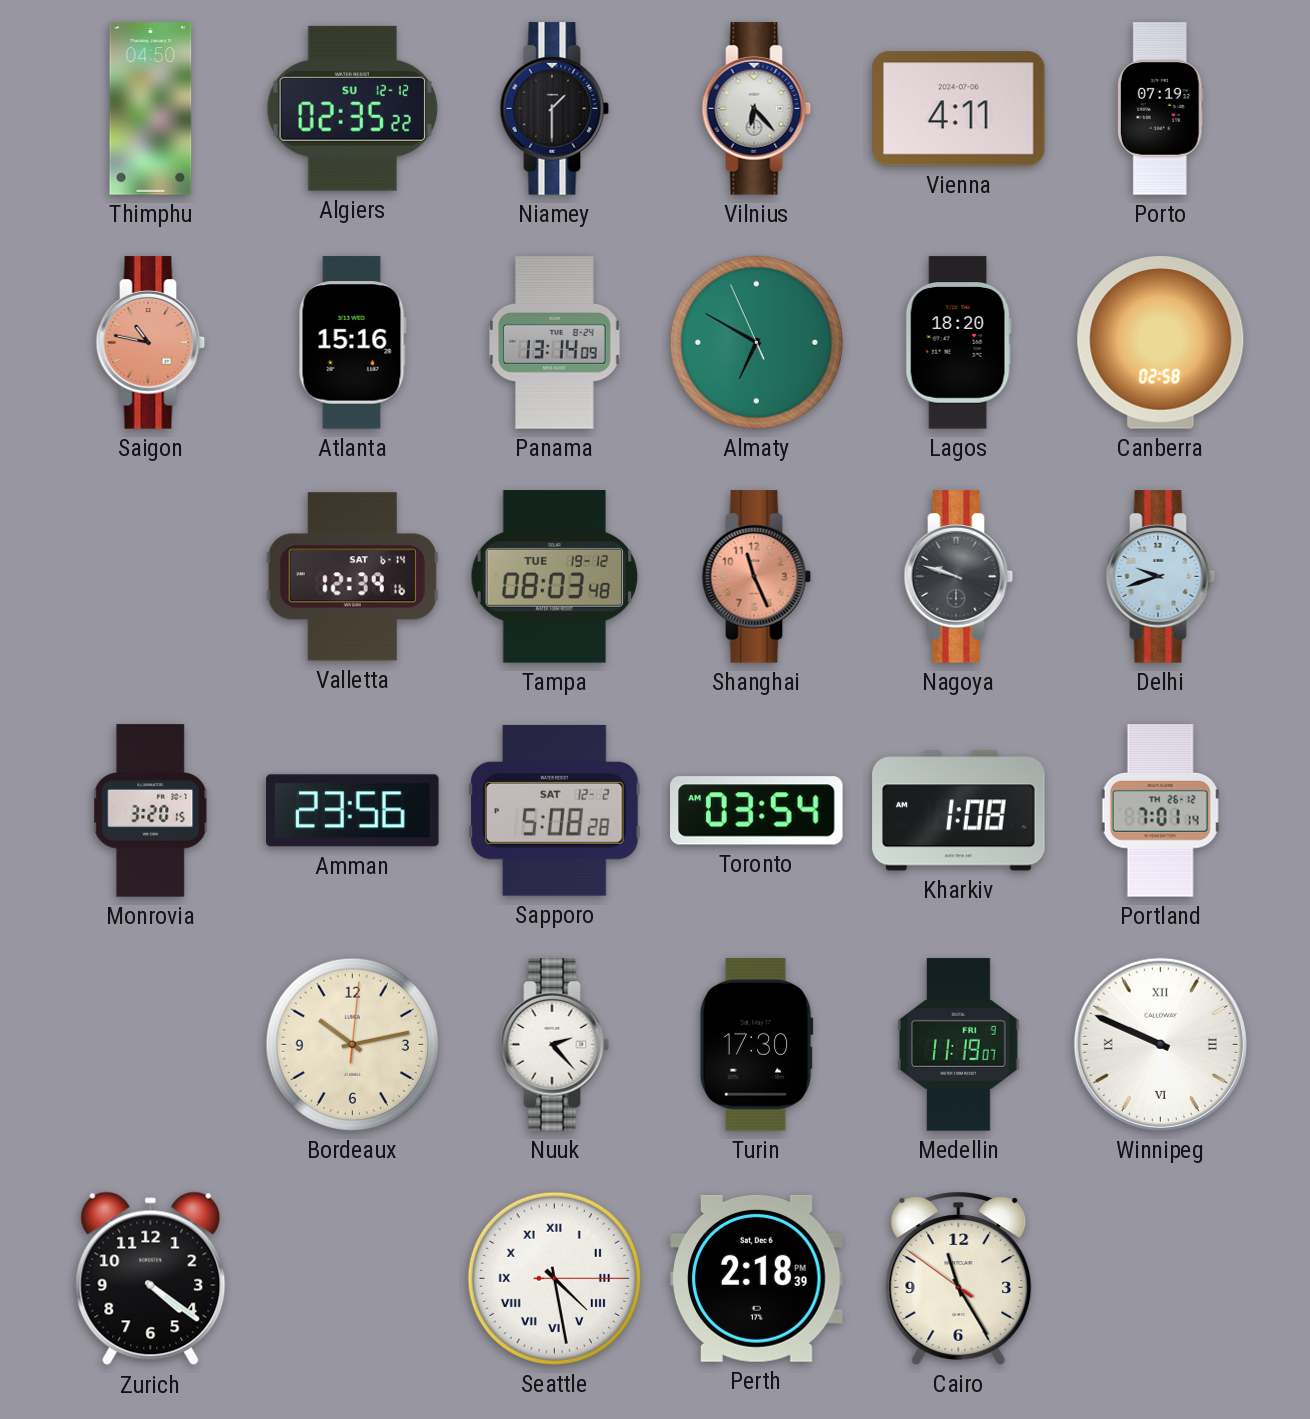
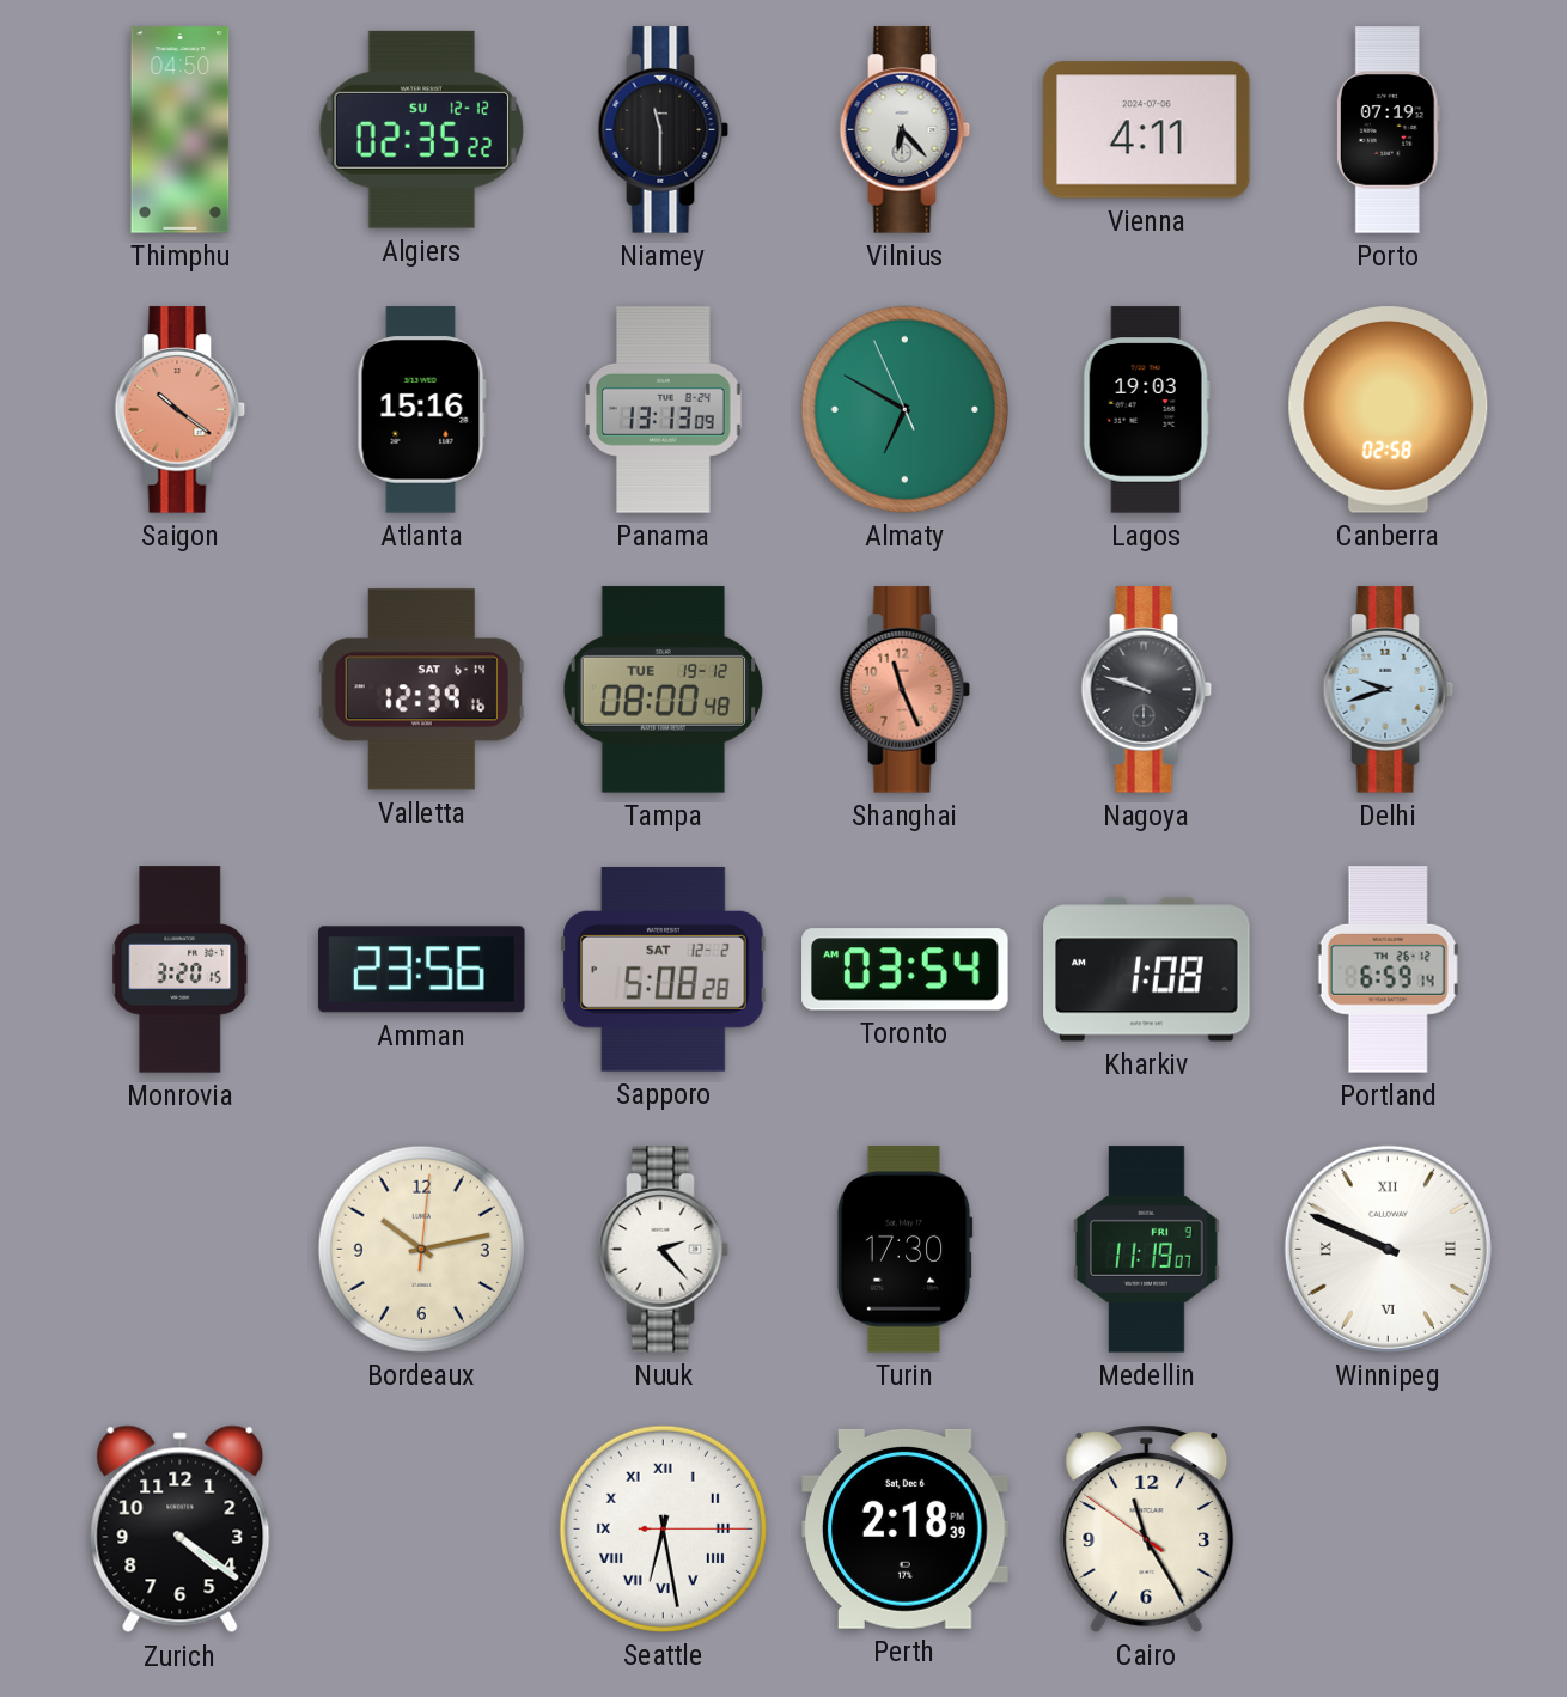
Niamey: 1:30 -> 11:30
Saigon: 10:47 -> 10:21
Panama: 13:14 -> 13:13
Lagos: 18:20 -> 19:03
Tampa: 08:03 -> 08:00
Portland: 7:01 -> 6:59
Seattle: 4:28 -> 6:28
